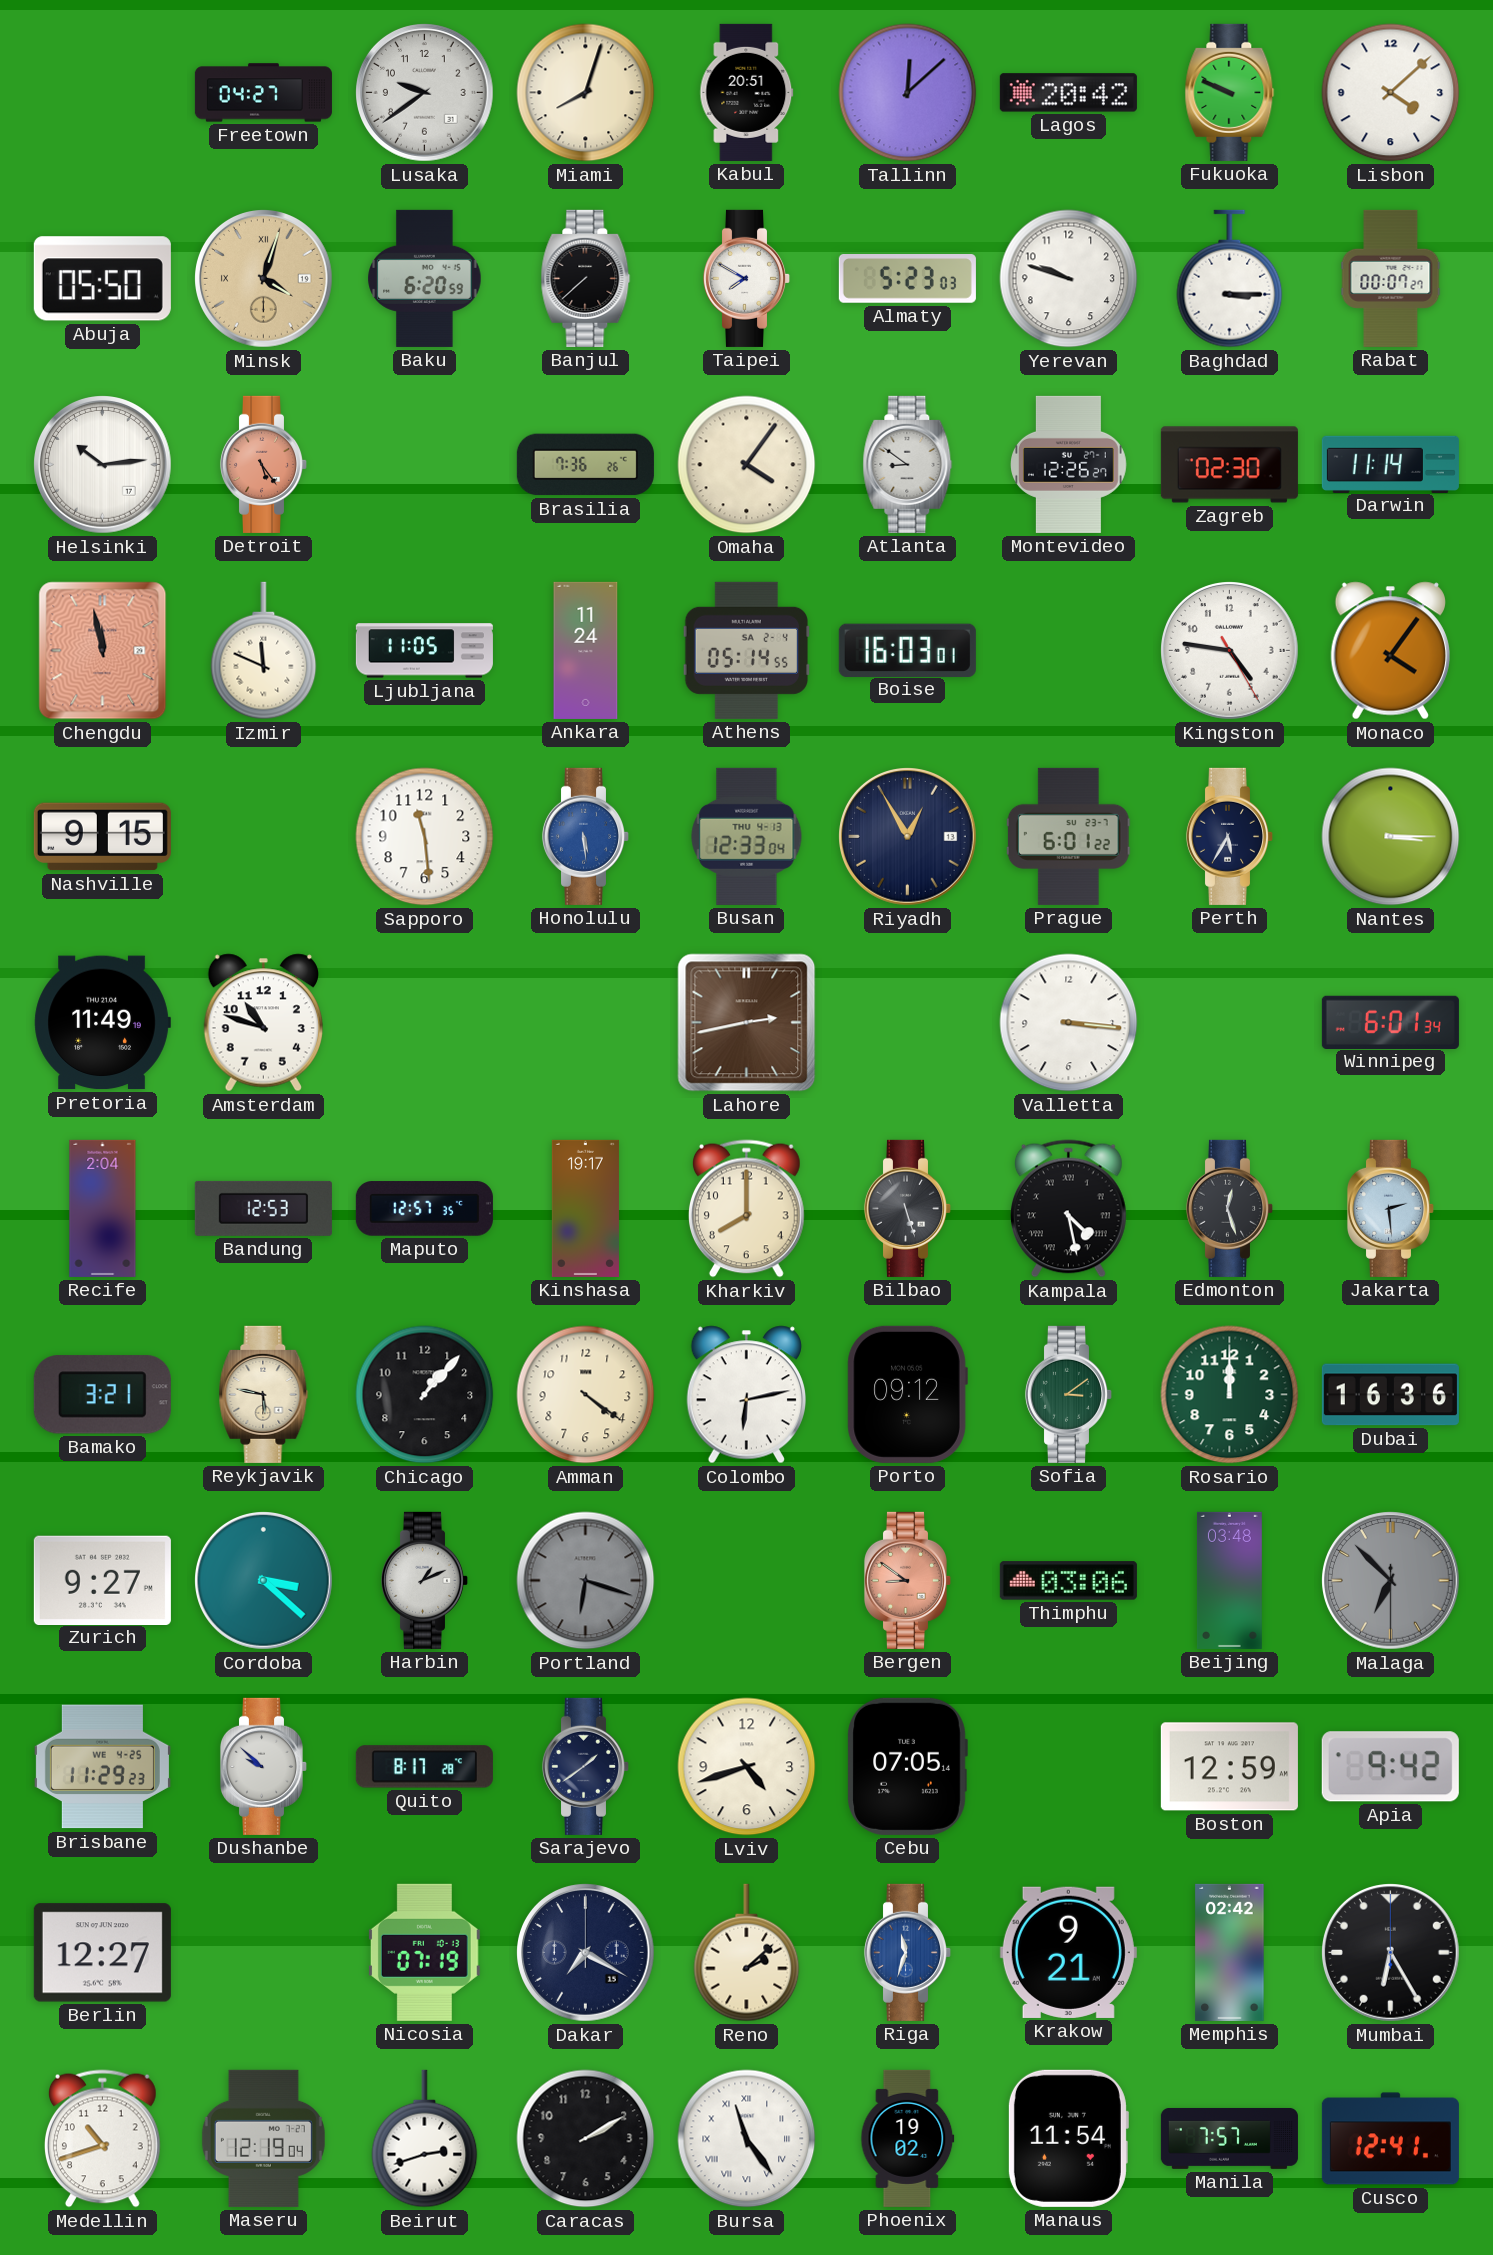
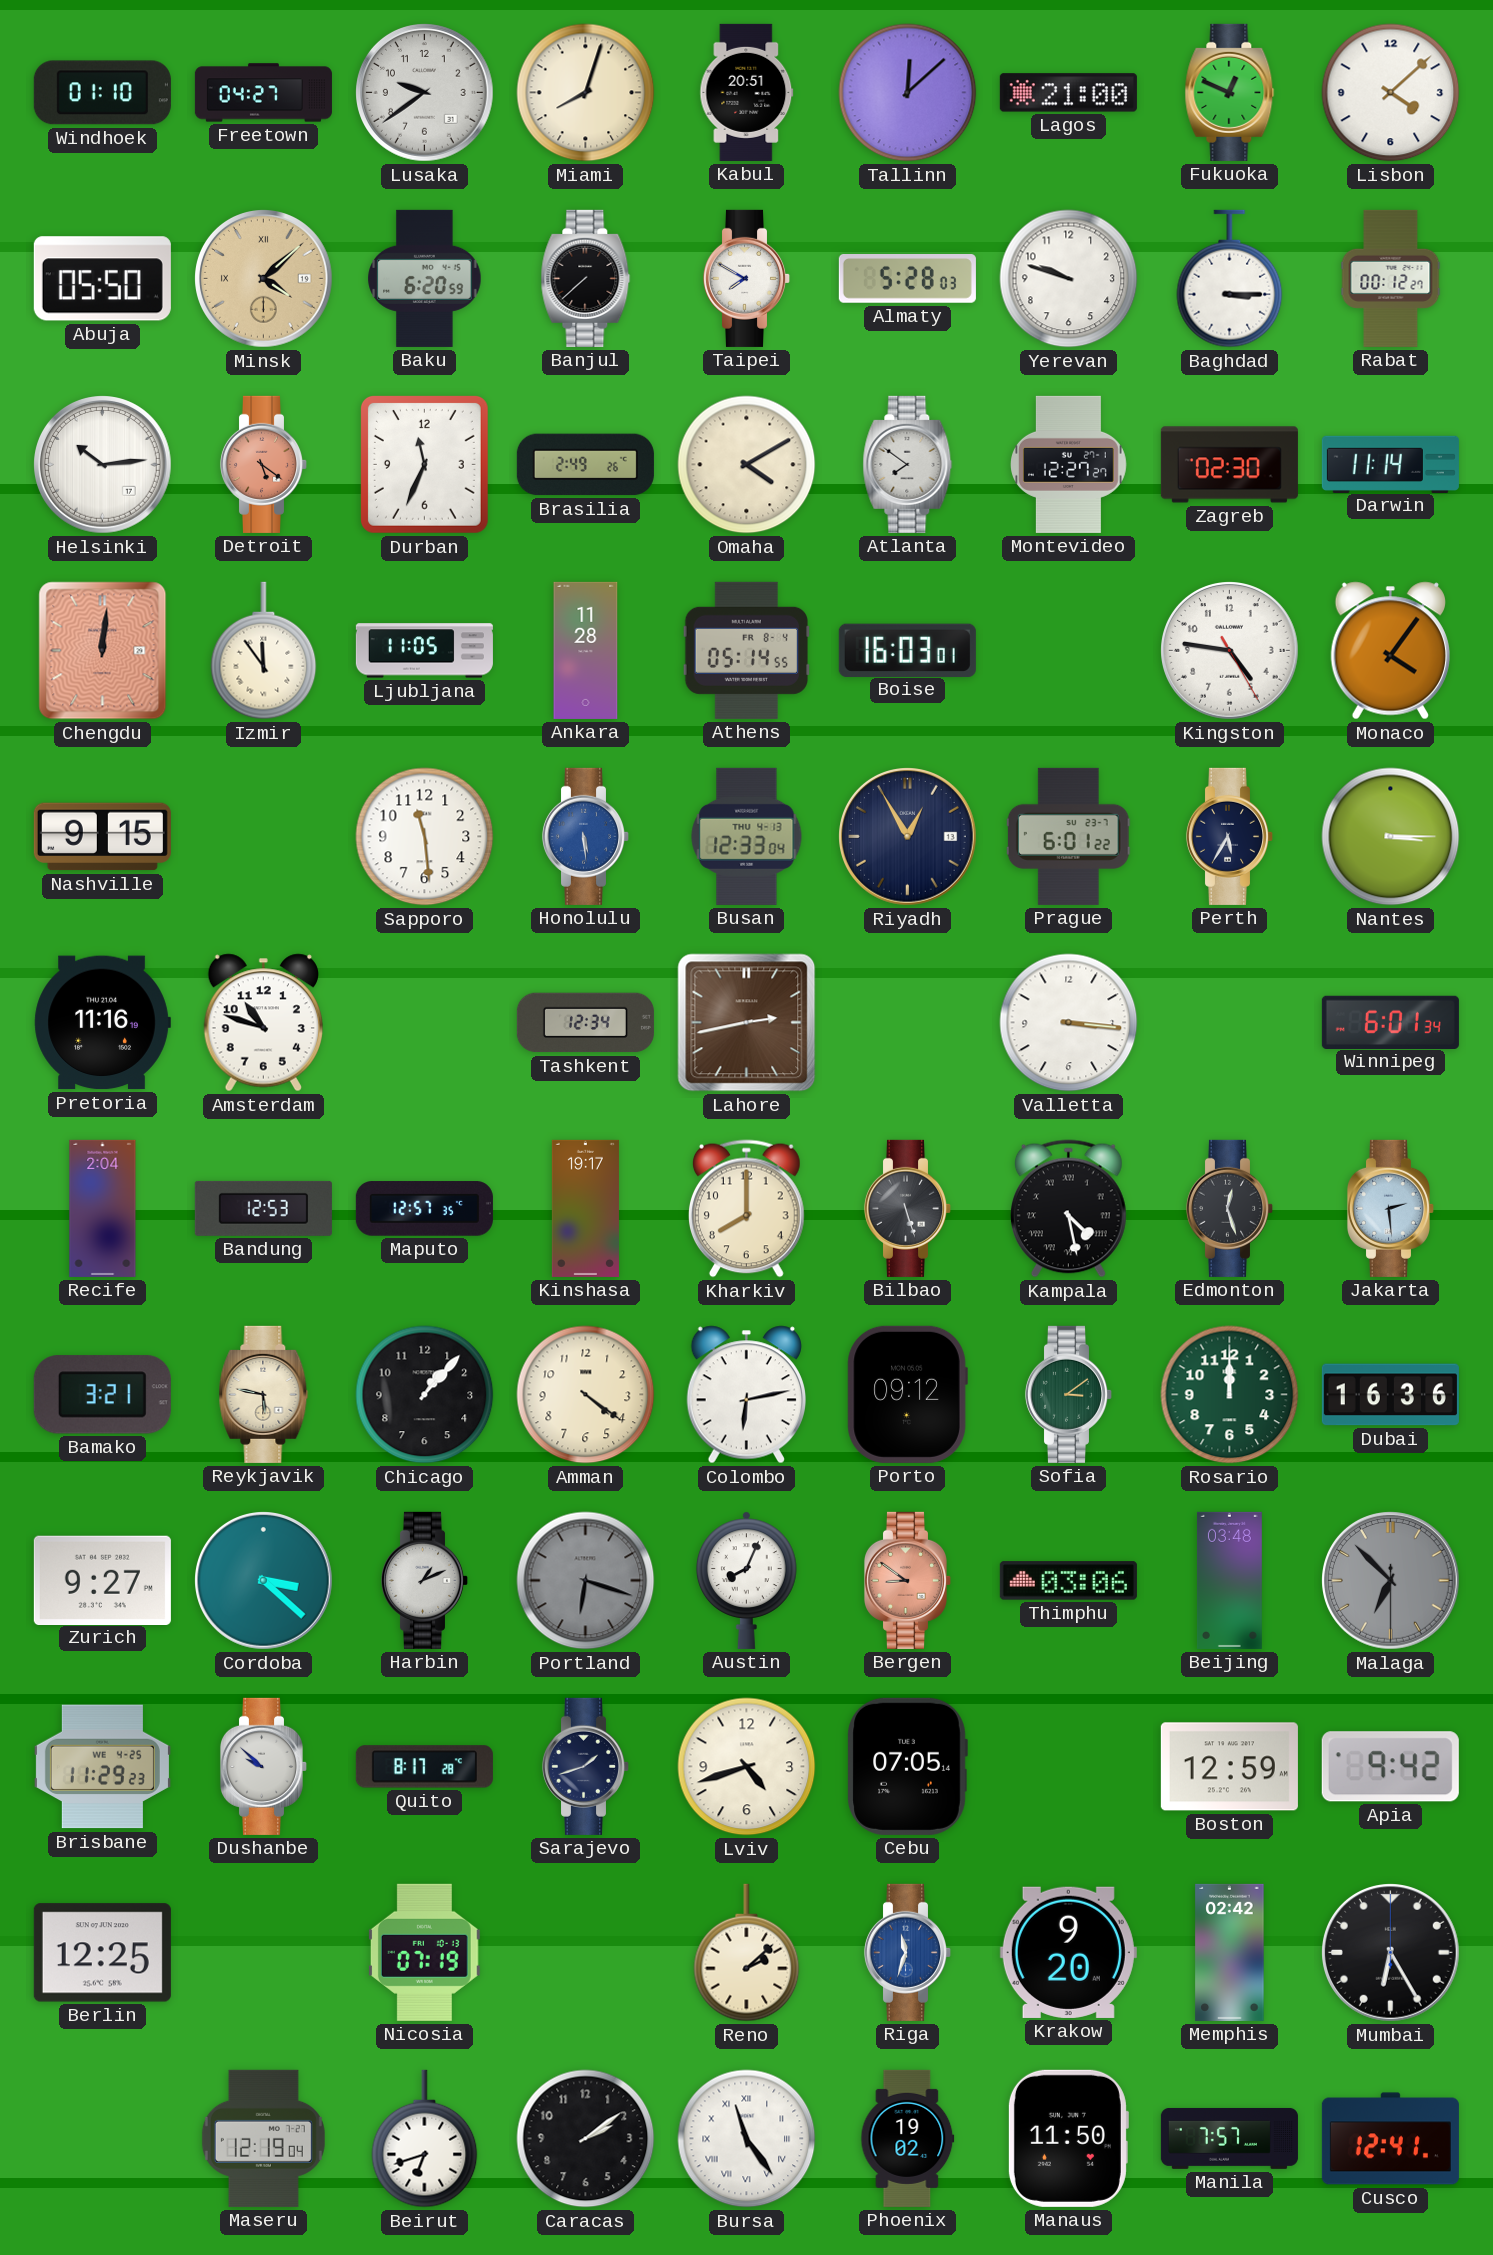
Windhoek: none -> 01:10
Lagos: 20:42 -> 21:00
Fukuoka: 9:49 -> 12:49
Minsk: 4:03 -> 4:08
Almaty: 5:23 -> 5:28
Rabat: 00:07 -> 00:12
Detroit: 5:24 -> 5:21
Durban: none -> 11:34
Brasilia: 7:36 -> 2:49
Omaha: 4:06 -> 4:10
Atlanta: 8:51 -> 7:51
Montevideo: 12:26 -> 12:27
Chengdu: 11:58 -> 12:01
Izmir: 11:49 -> 11:54
Ankara: 11:24 -> 11:28
Athens date: SA 2-4 -> FR 8-4
Pretoria: 11:49 -> 11:16
Tashkent: none -> 12:34
Austin: none -> 8:04
Sarajevo: 1:39 -> 1:42
Berlin: 12:27 -> 12:25
Dakar: 7:20 -> none
Krakow: 9:21 -> 9:20
Medellin: 10:42 -> none
Beirut: 2:42 -> 6:42
Caracas: 2:10 -> 2:09
Manaus: 11:54 -> 11:50
